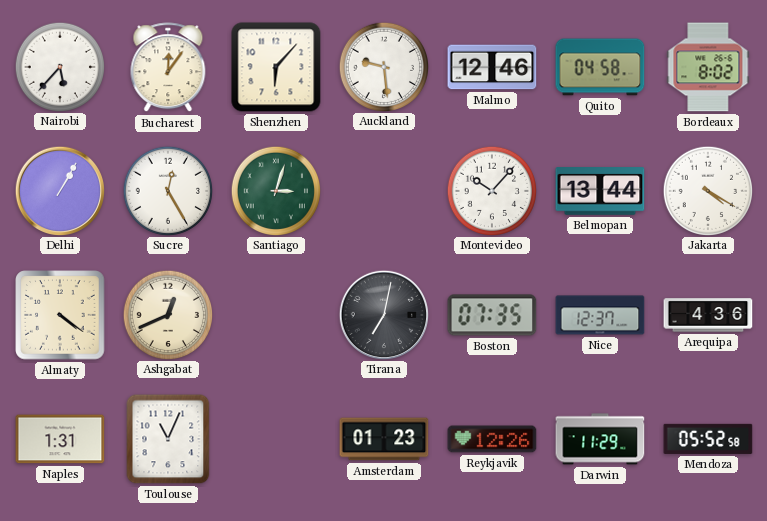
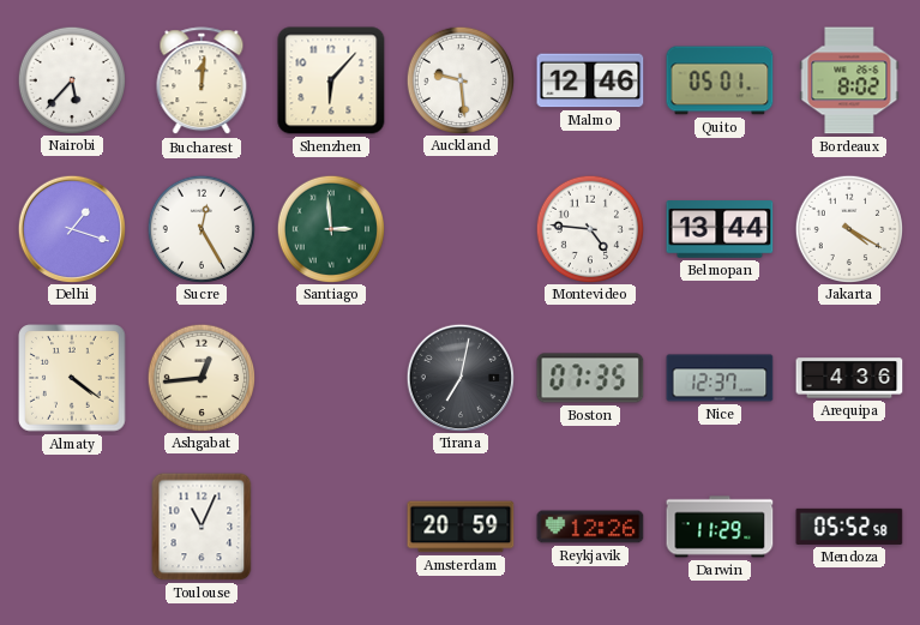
Bucharest: 12:06 -> 12:01
Quito: 04:58 -> 05:01
Delhi: 1:05 -> 1:18
Santiago: 3:03 -> 2:59
Montevideo: 10:07 -> 4:46
Ashgabat: 12:41 -> 12:44
Naples: 1:31 -> none
Amsterdam: 01:23 -> 20:59
